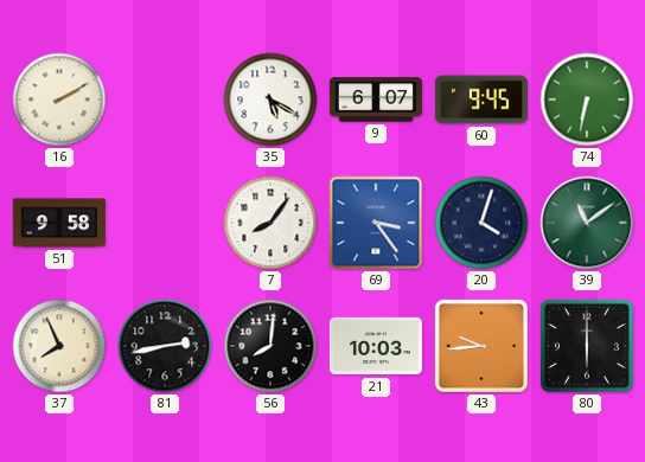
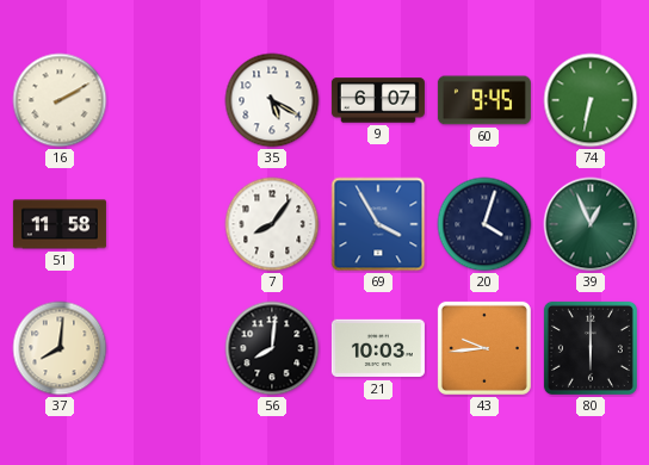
51: 9:58 -> 11:58
69: 3:24 -> 3:55
39: 11:09 -> 12:56
37: 7:56 -> 8:01
81: 2:43 -> none
